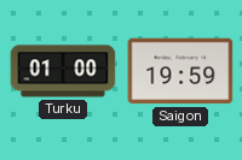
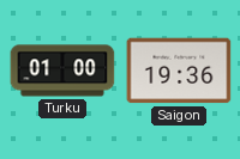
Saigon: 19:59 -> 19:36
